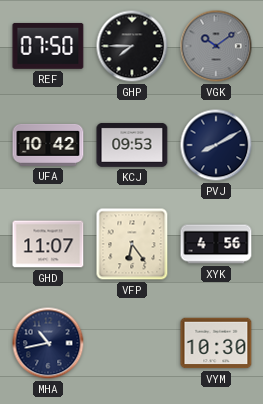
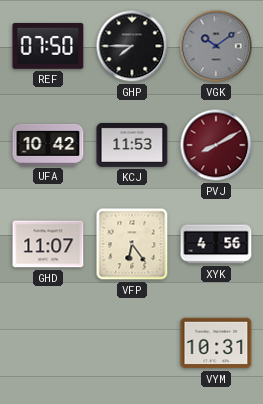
KCJ: 09:53 -> 11:53
PVJ dial: navy -> burgundy
MHA: 10:43 -> none
VYM: 10:30 -> 10:31
